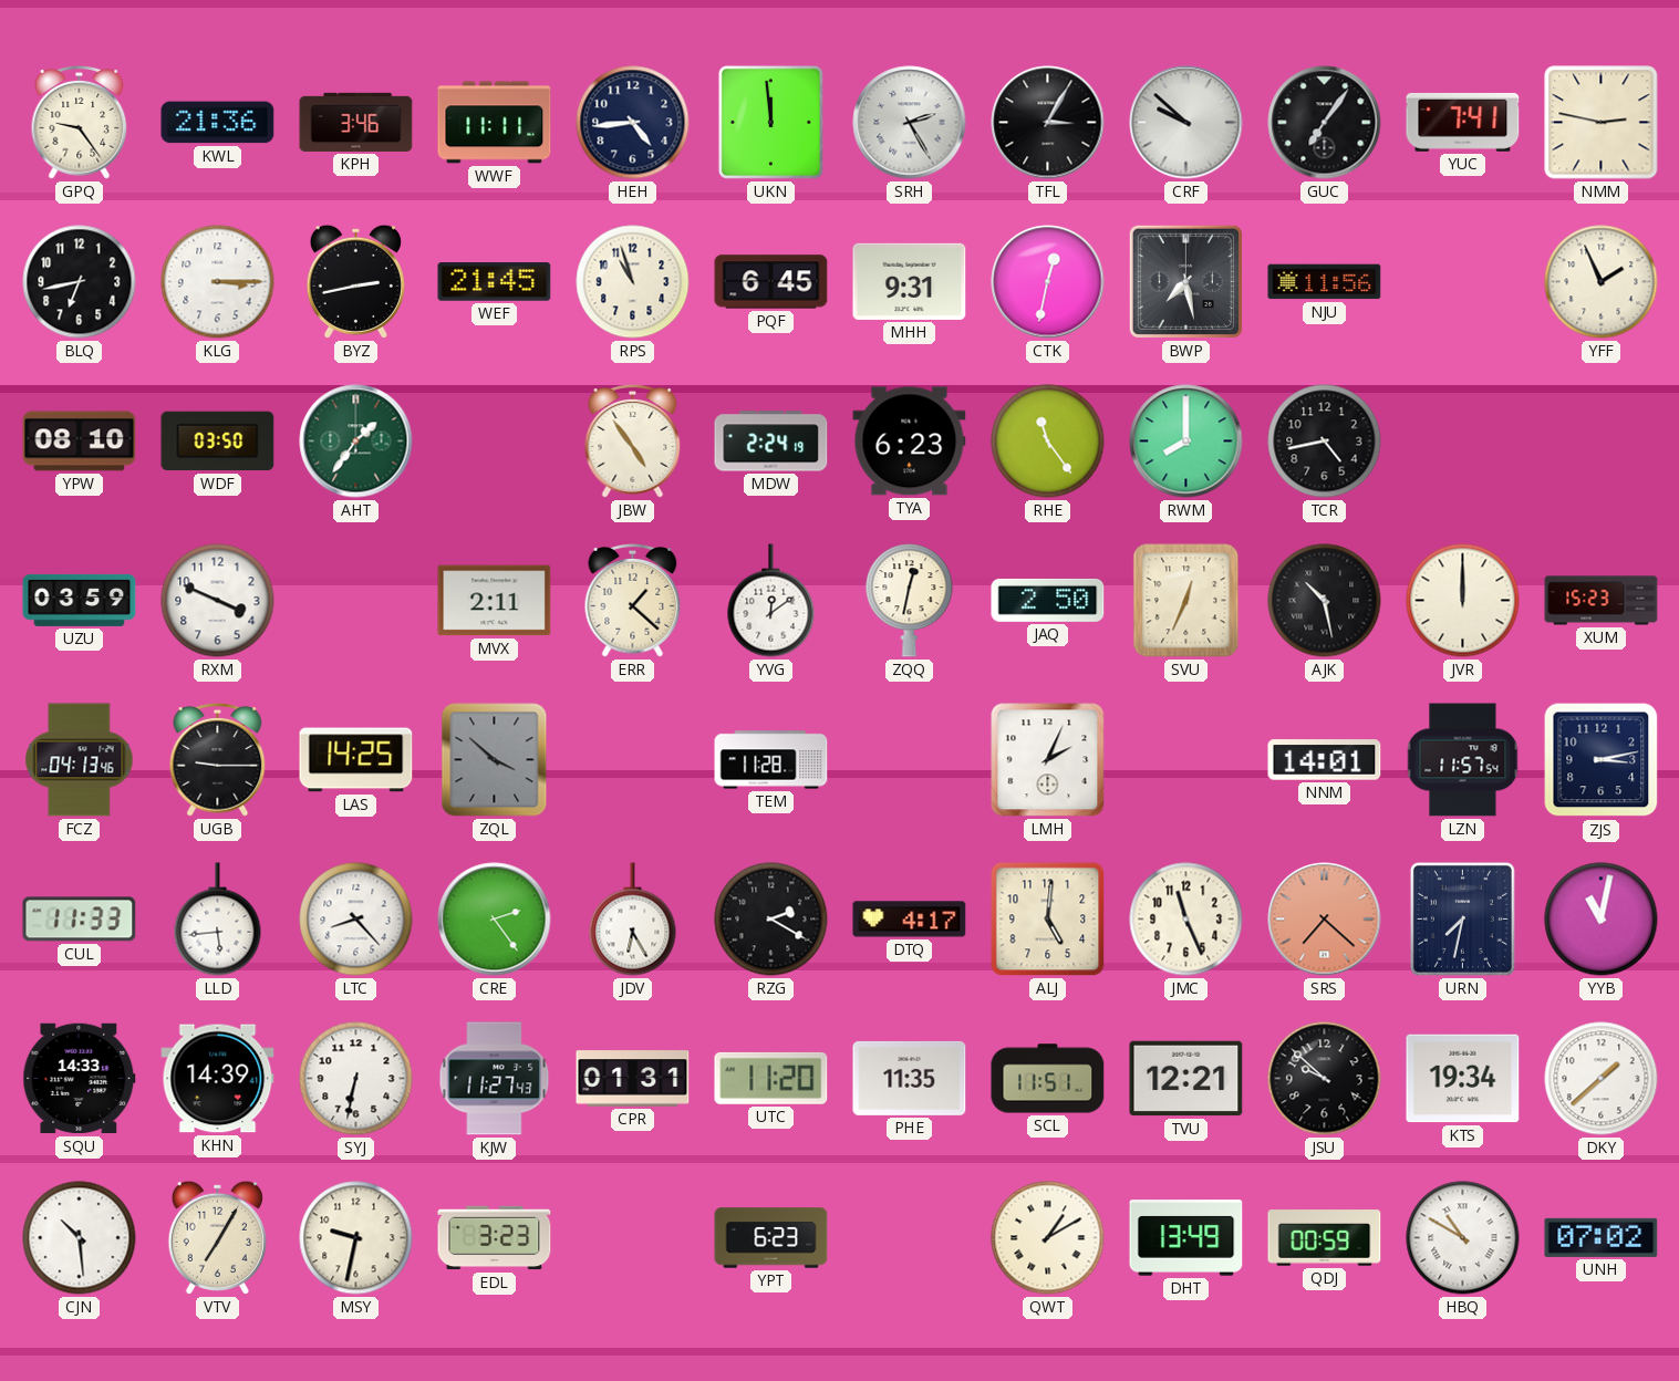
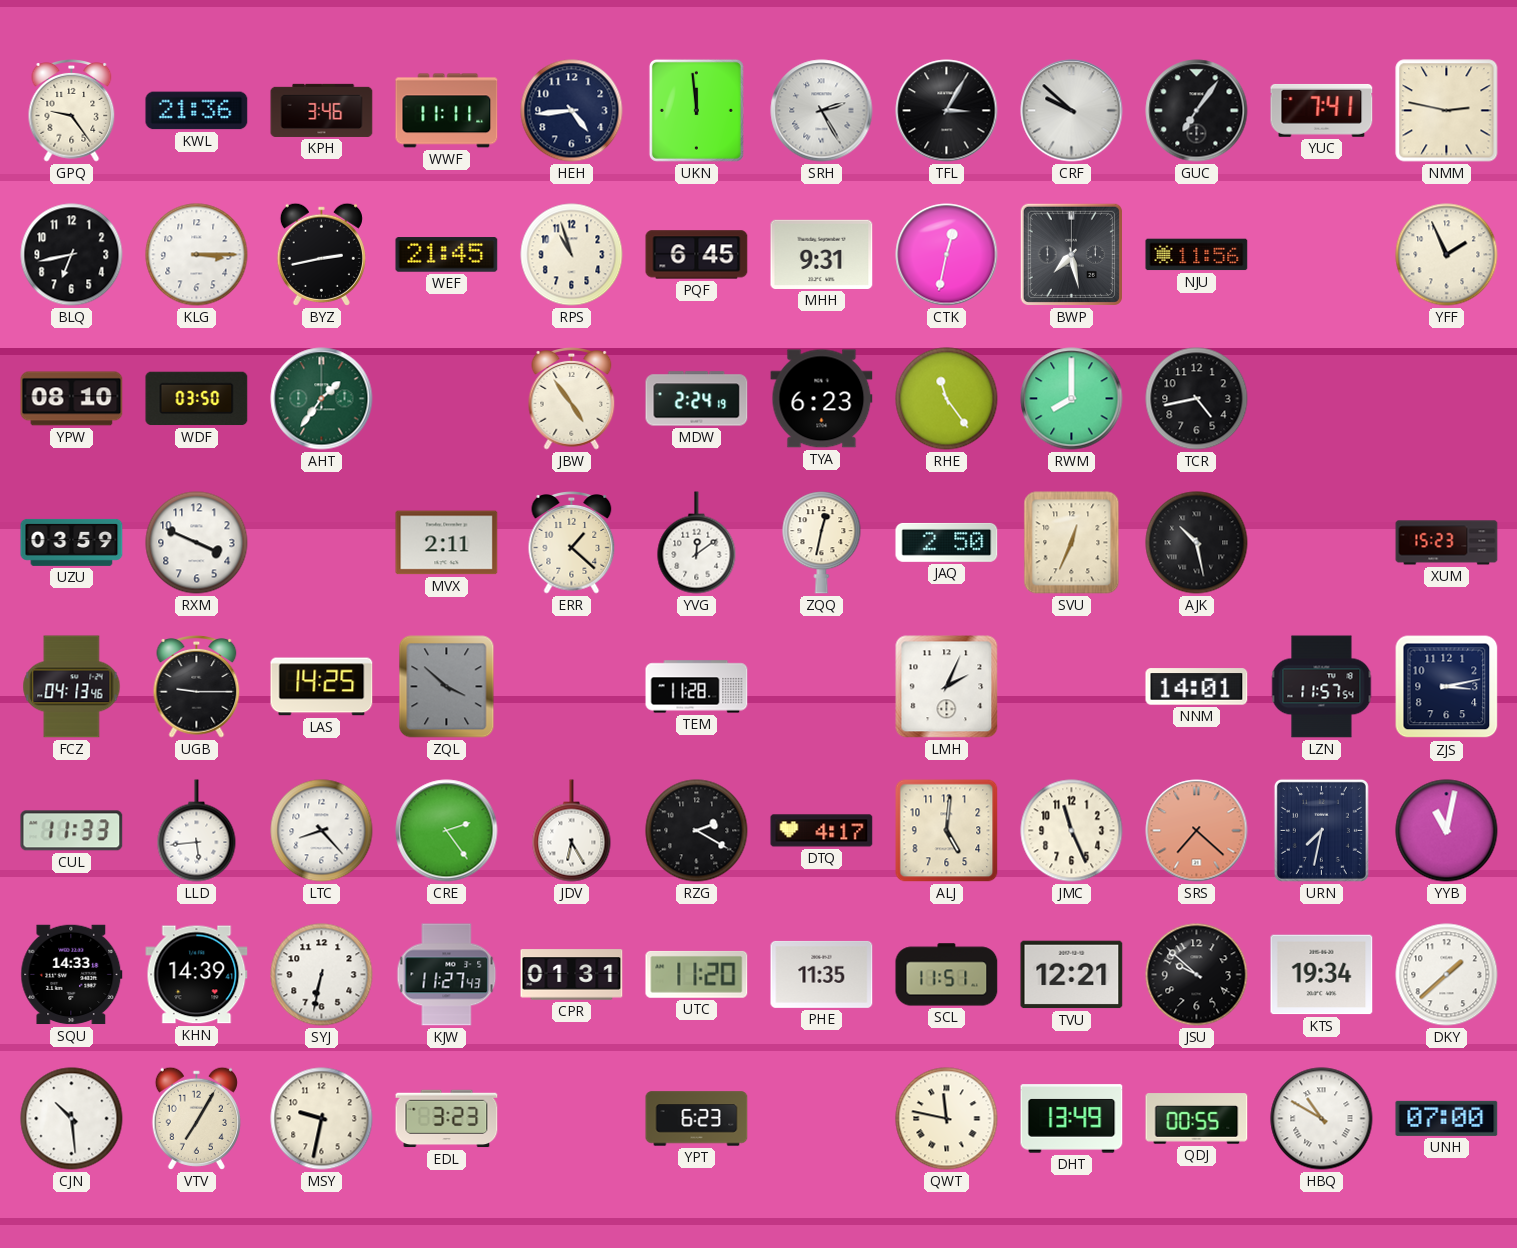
JVR: 12:00 -> none
QWT: 1:10 -> 11:47
QDJ: 00:59 -> 00:55
UNH: 07:02 -> 07:00
